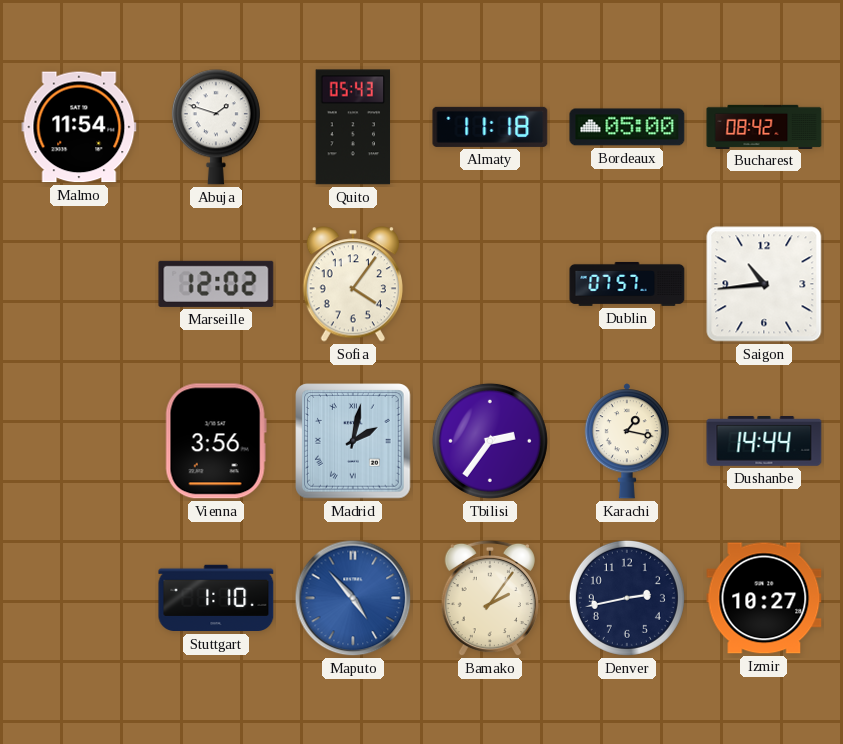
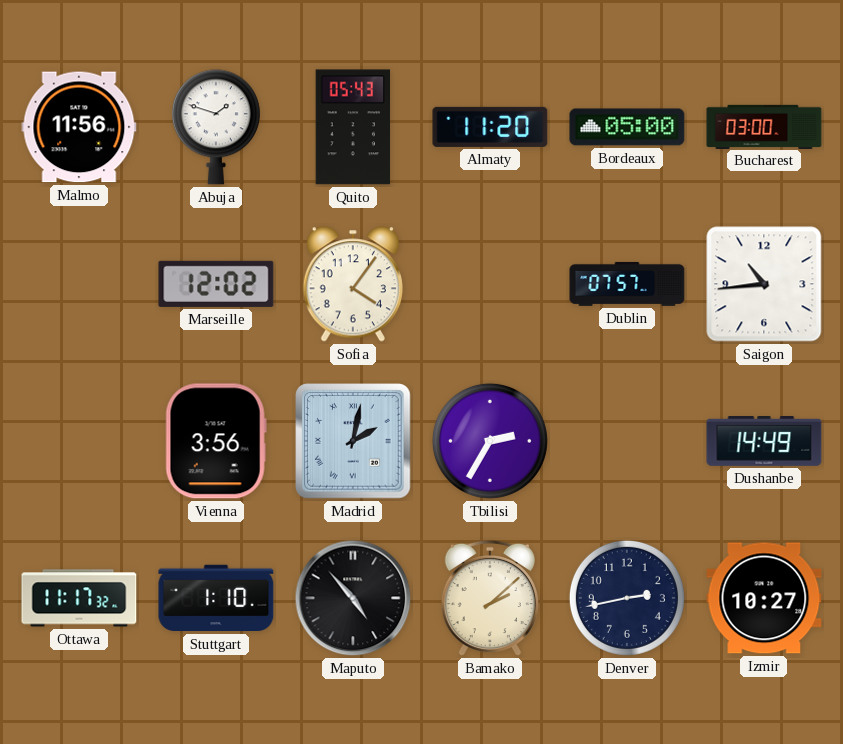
Malmo: 11:54 -> 11:56
Almaty: 11:18 -> 11:20
Bucharest: 08:42 -> 03:00
Tbilisi: 2:36 -> 2:35
Karachi: 1:17 -> none
Dushanbe: 14:44 -> 14:49
Ottawa: none -> 11:17
Maputo dial: blue -> black
Bamako: 2:06 -> 2:08
